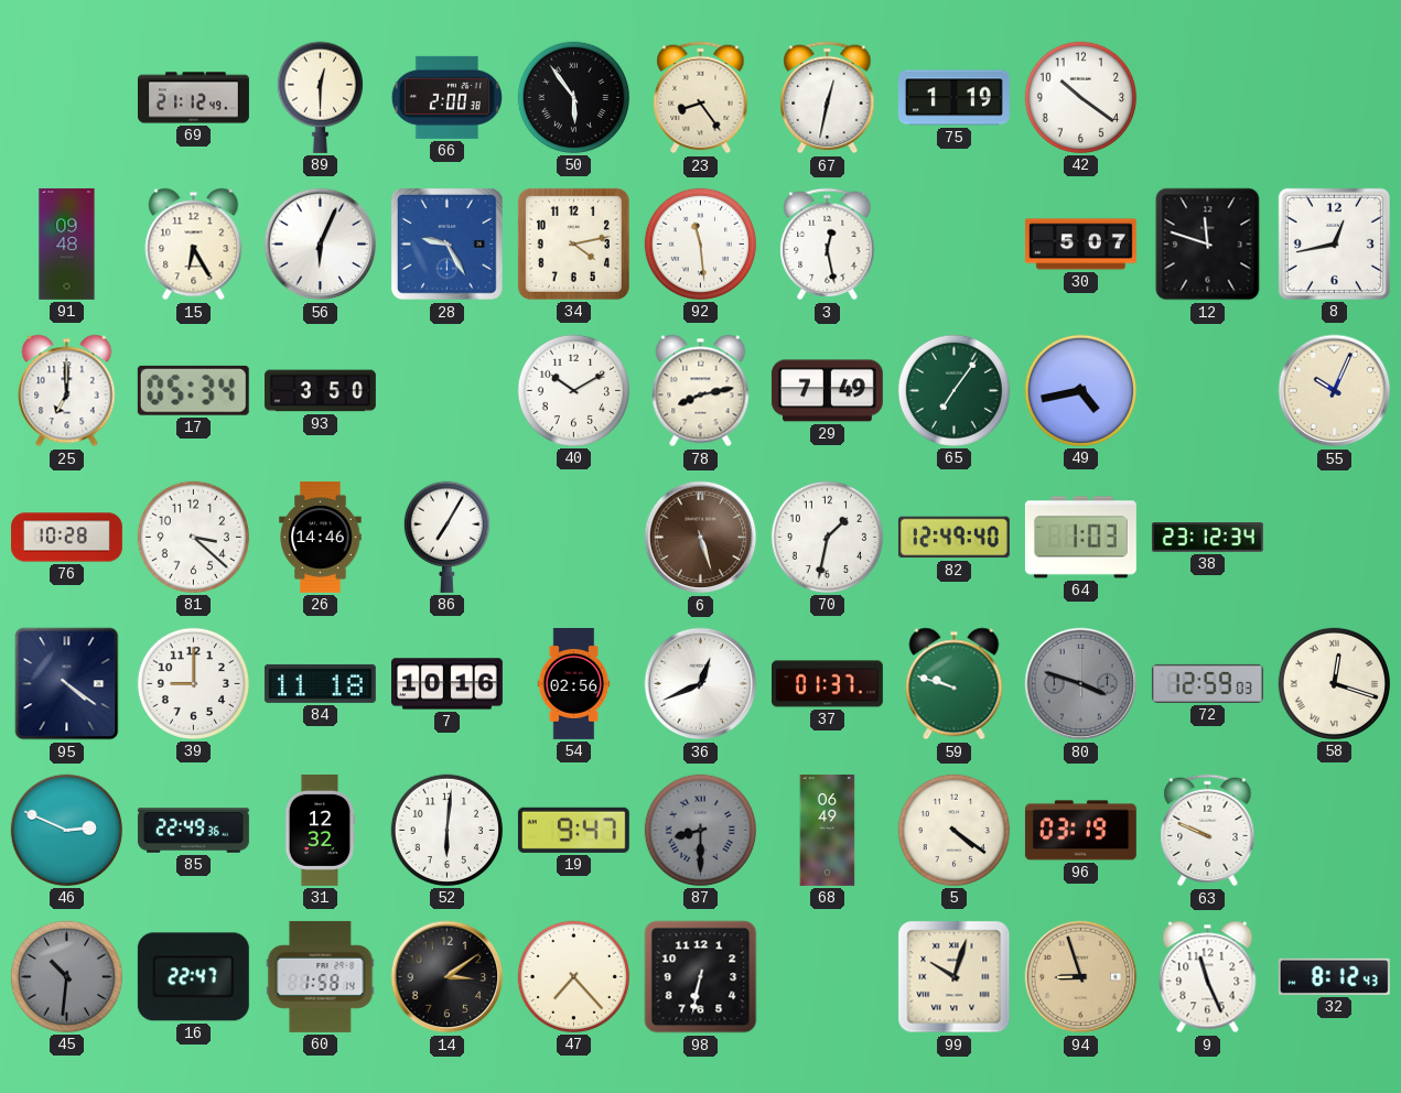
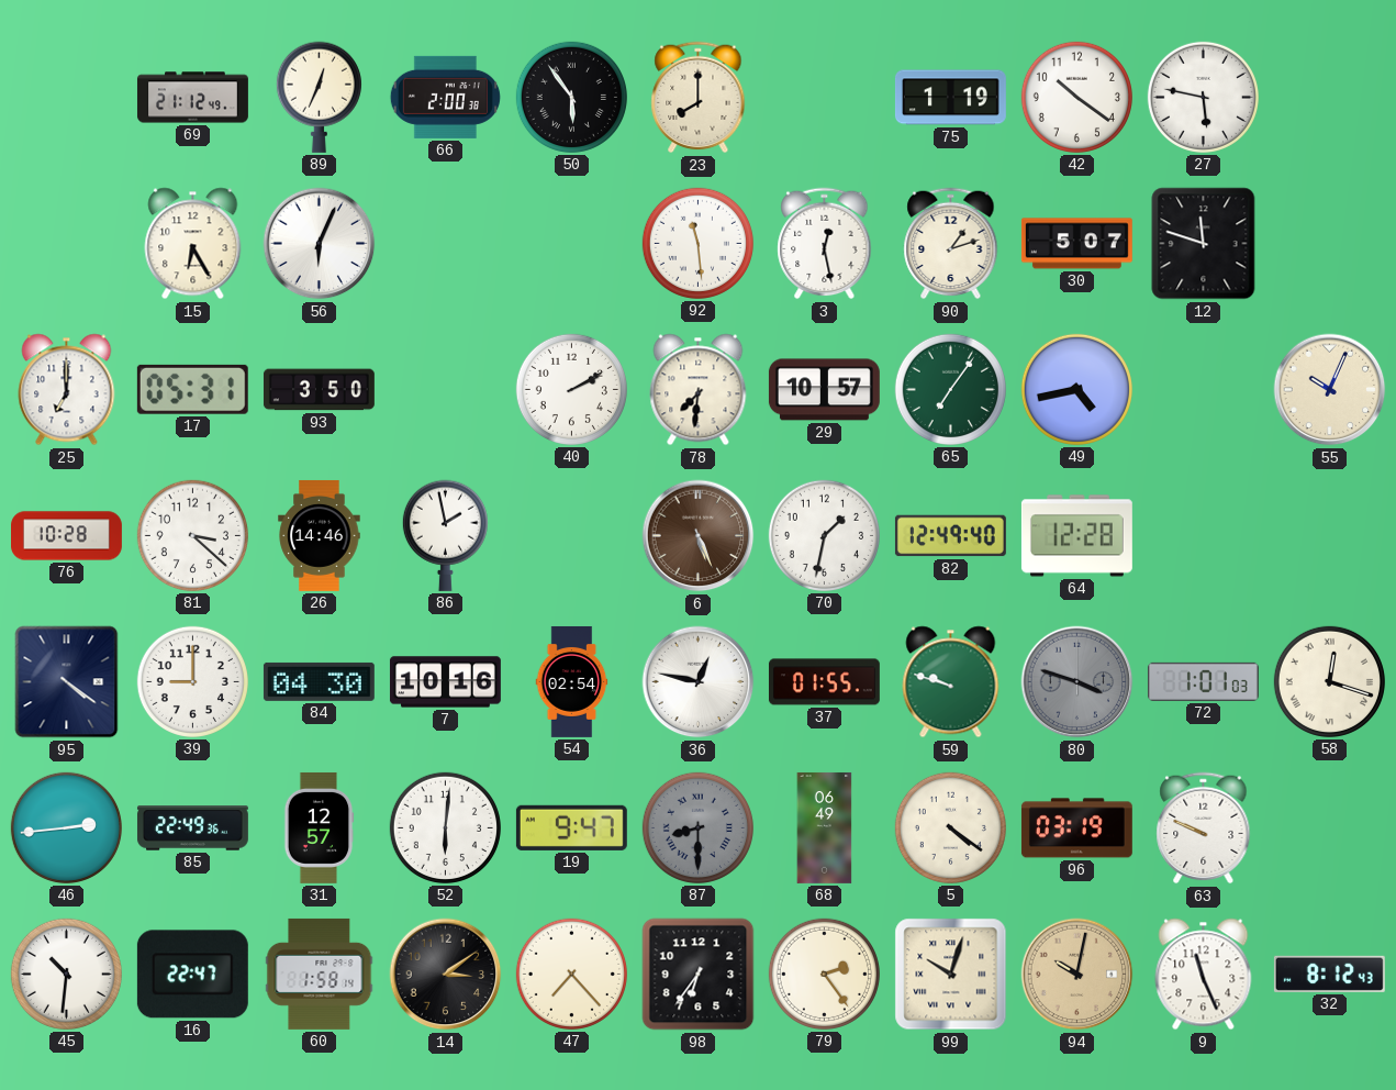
89: 12:30 -> 12:34
23: 8:24 -> 8:00
67: 12:32 -> none
27: none -> 5:47
91: 09:48 -> none
28: 9:25 -> none
34: 4:13 -> none
90: none -> 1:12
8: 12:43 -> none
17: 05:34 -> 05:31
40: 10:10 -> 2:10
78: 8:13 -> 7:31
29: 7:49 -> 10:57
86: 7:05 -> 1:58
6: 5:27 -> 5:26
64: 1:03 -> 12:28
38: 23:12 -> none
84: 11:18 -> 04:30
54: 02:56 -> 02:54
36: 12:41 -> 12:47
37: 01:37 -> 01:55
72: 12:59 -> 1:01
46: 2:49 -> 2:44
31: 12:32 -> 12:57
45 dial: grey -> white
98: 6:32 -> 6:36
79: none -> 2:24
94: 8:57 -> 10:02
